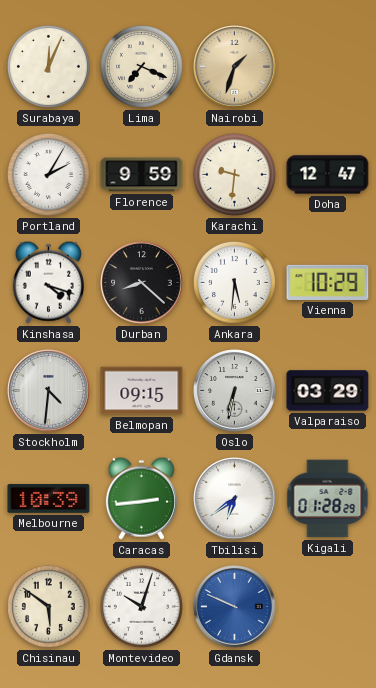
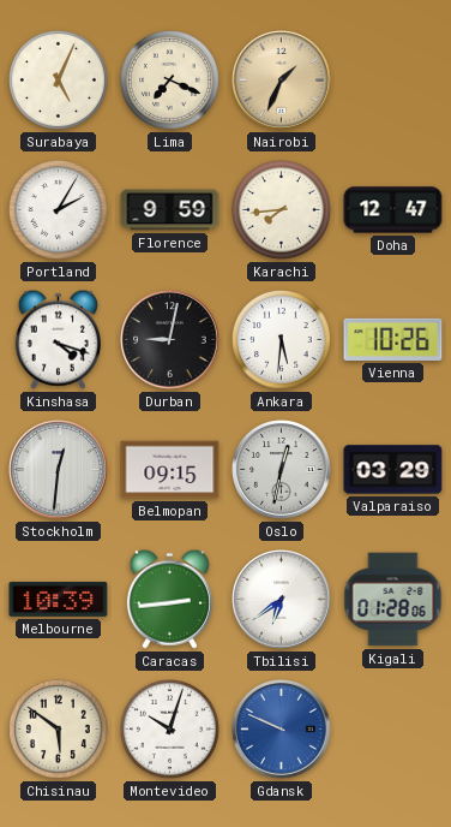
Surabaya: 12:04 -> 5:04
Nairobi: 1:33 -> 1:34
Karachi: 9:31 -> 7:44
Durban: 8:22 -> 9:02
Vienna: 10:29 -> 10:26
Stockholm: 4:31 -> 12:31
Oslo: 6:32 -> 12:32
Kigali: 01:28:29 -> 01:28:06
